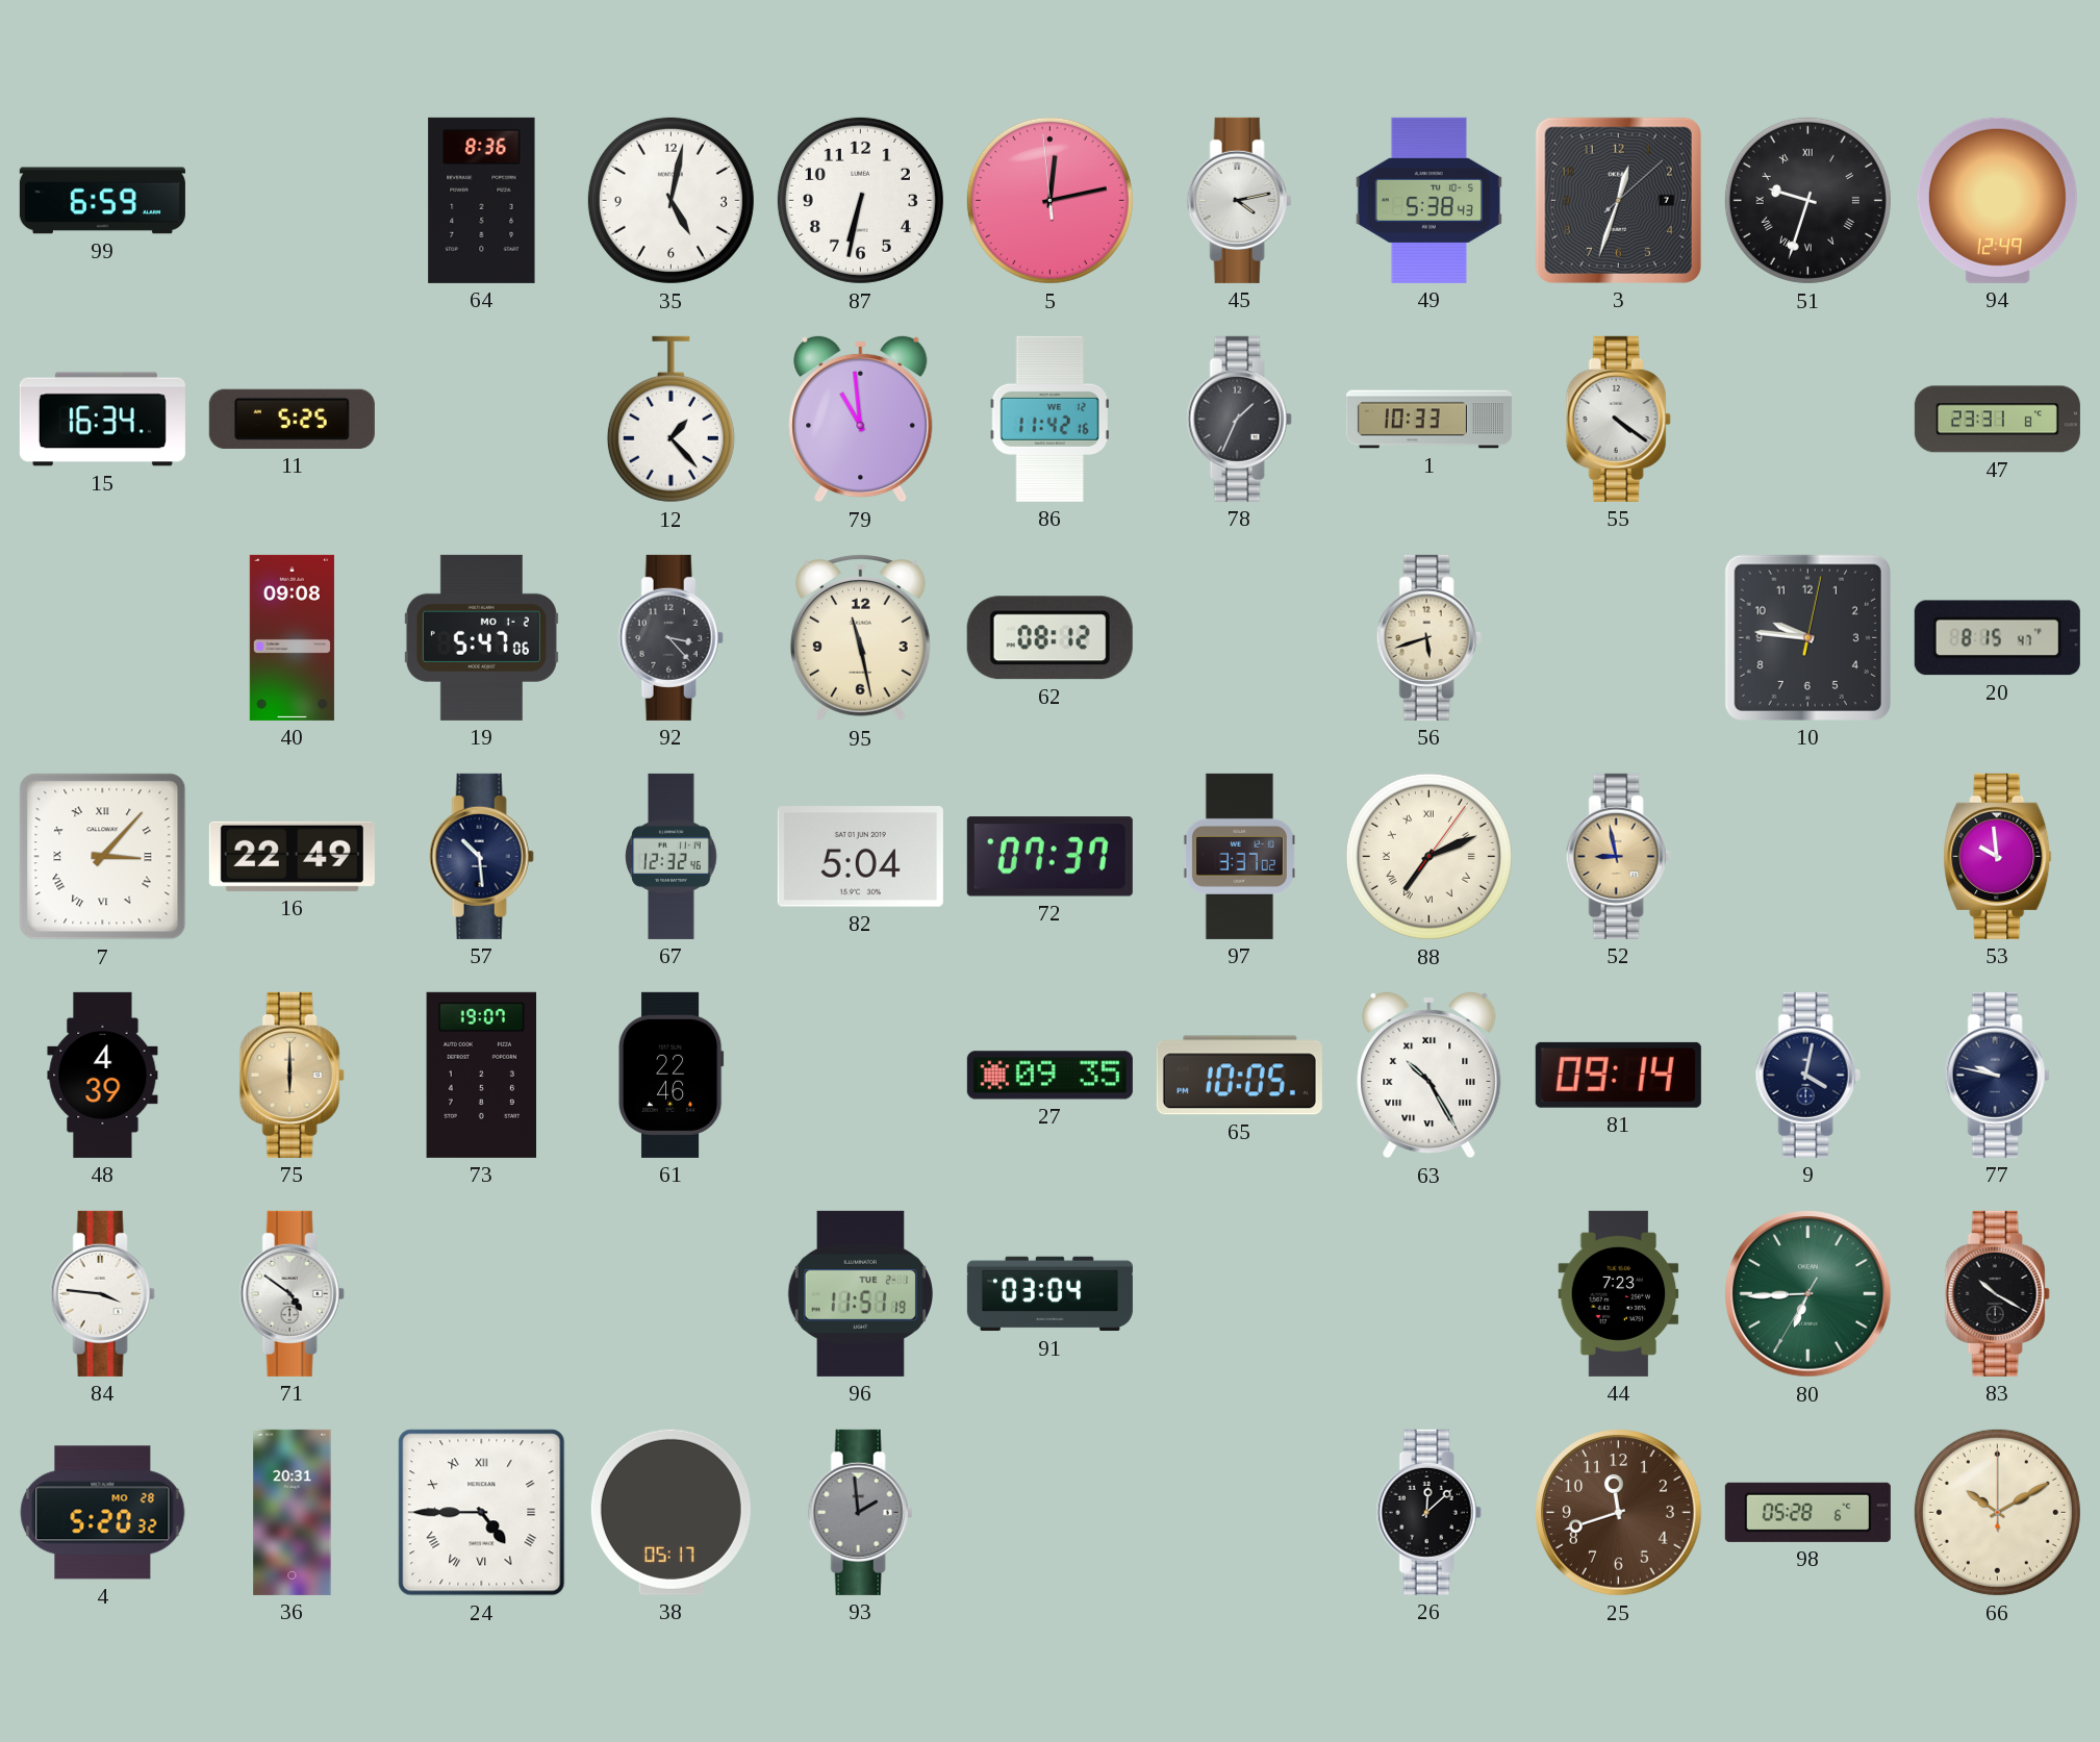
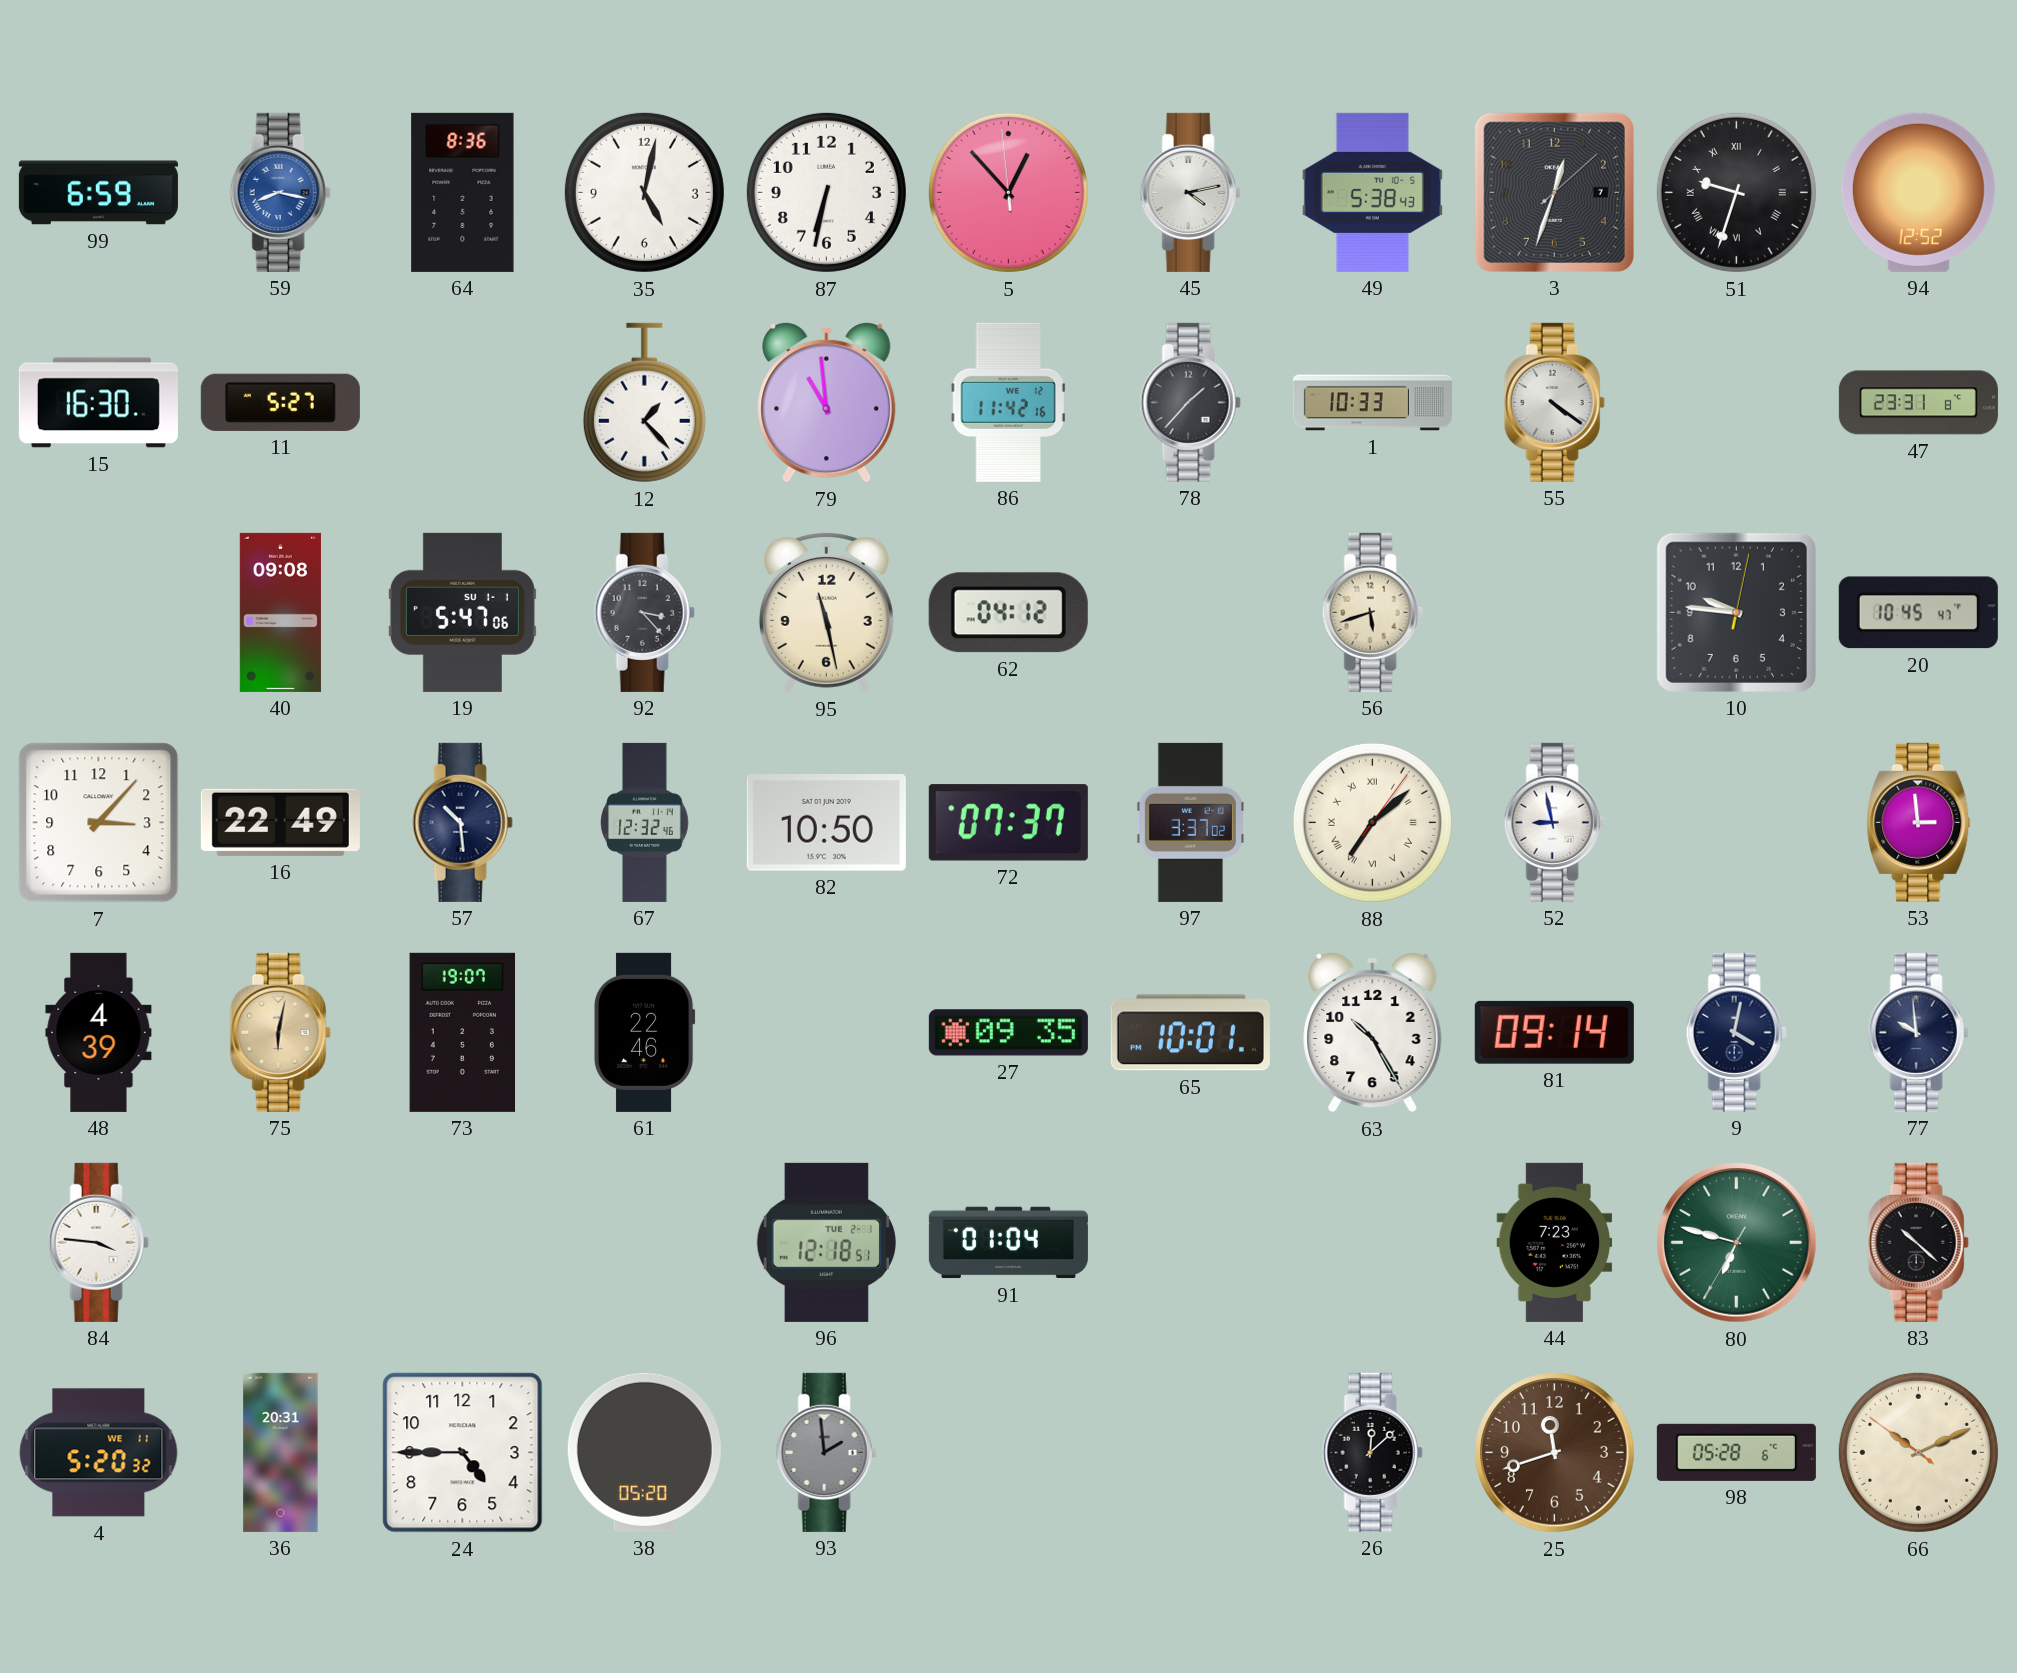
59: none -> 8:17
5: 12:12 -> 12:52
94: 12:49 -> 12:52
15: 16:34 -> 16:30
11: 5:25 -> 5:27
78: 1:34 -> 1:37
19 date: MO 1-2 -> SU 1-1
62: 08:12 -> 04:12
20: 8:15 -> 10:45
7 numerals: Roman -> Arabic
82: 5:04 -> 10:50
88: 7:11 -> 7:08
52 dial: champagne -> white
53: 9:59 -> 2:59
75: 6:00 -> 6:02
65: 10:05 -> 10:01
63 numerals: Roman -> Arabic
77: 9:47 -> 9:59
71: 4:51 -> none
96: 11:51 -> 12:18
91: 03:04 -> 01:04
80: 6:44 -> 6:47
83: 10:20 -> 10:22
4 date: MO 28 -> WE 11
24 numerals: Roman -> Arabic
38: 05:17 -> 05:20
66: 10:10:00 -> 10:10:51
